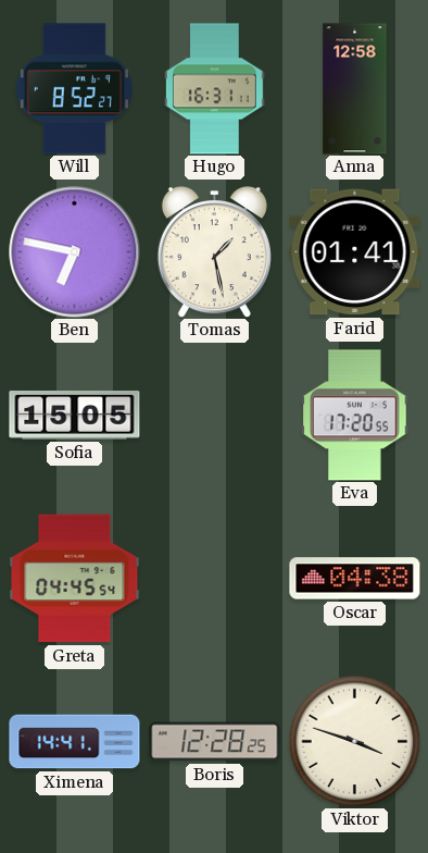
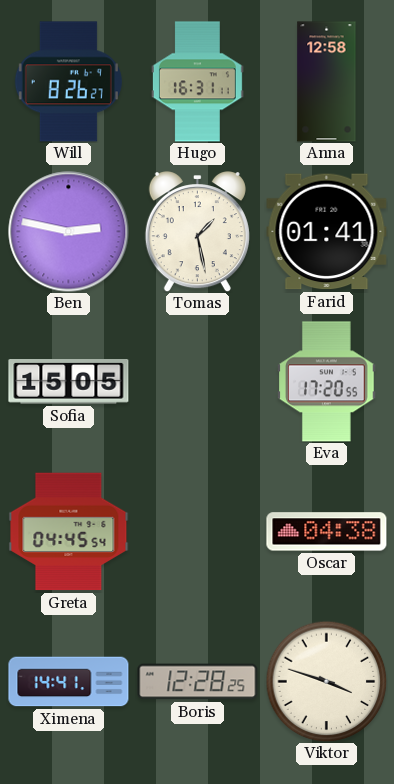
Will: 8:52 -> 8:26
Ben: 6:47 -> 2:47
